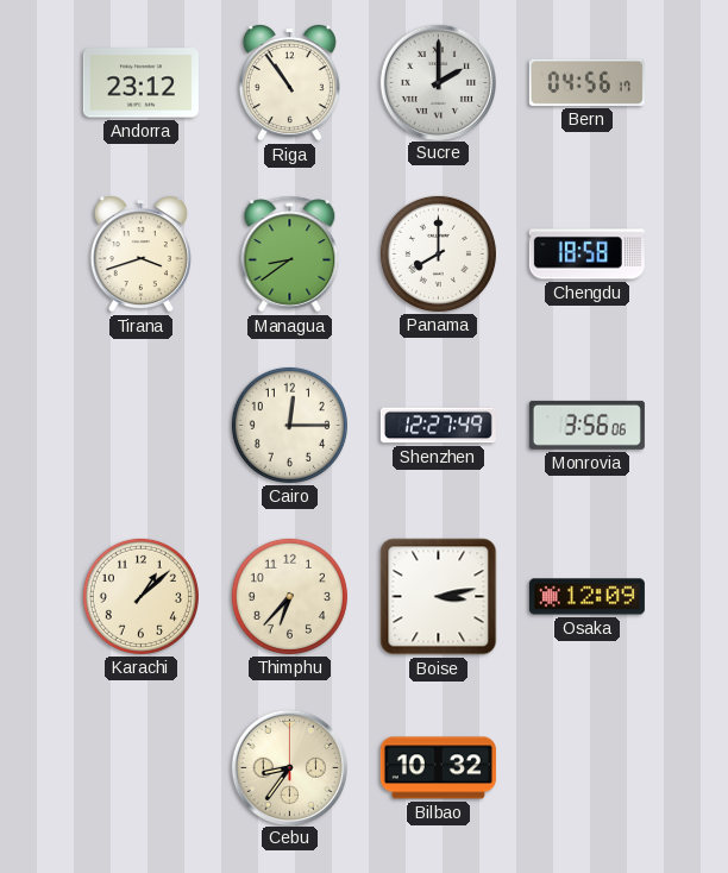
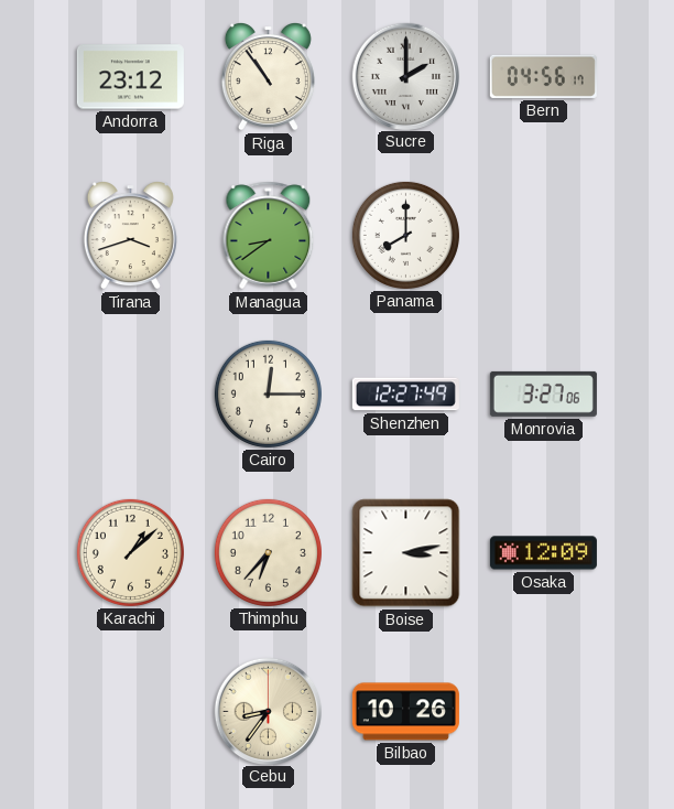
Chengdu: 18:58 -> none
Monrovia: 3:56 -> 3:27
Bilbao: 10:32 -> 10:26
